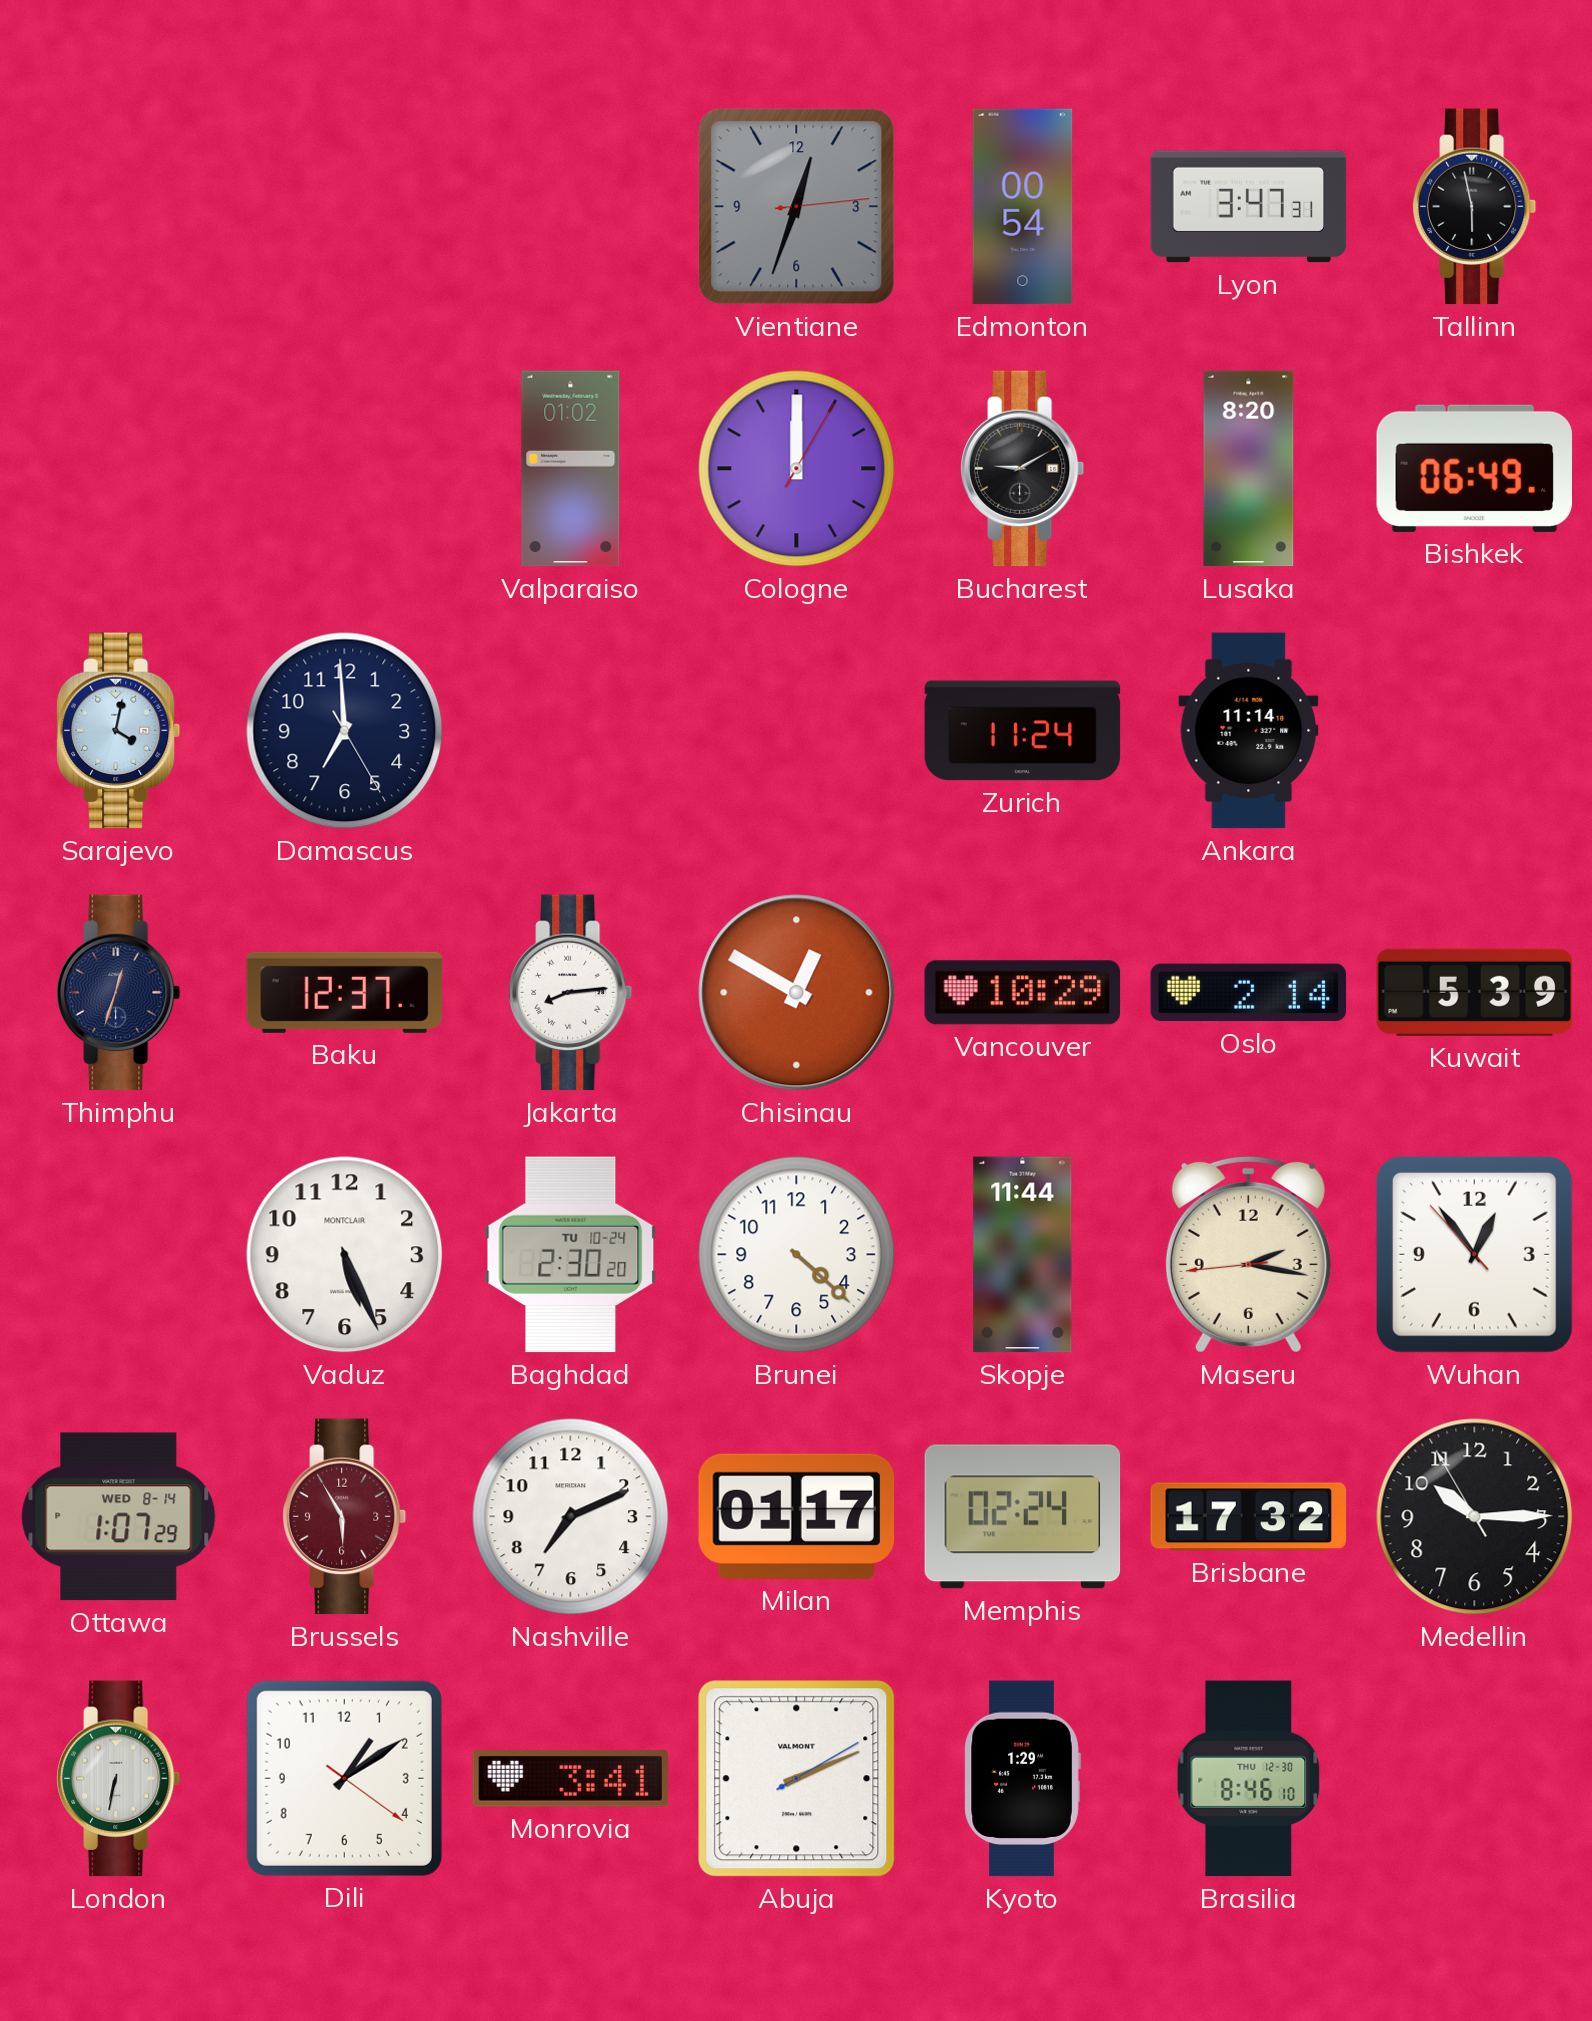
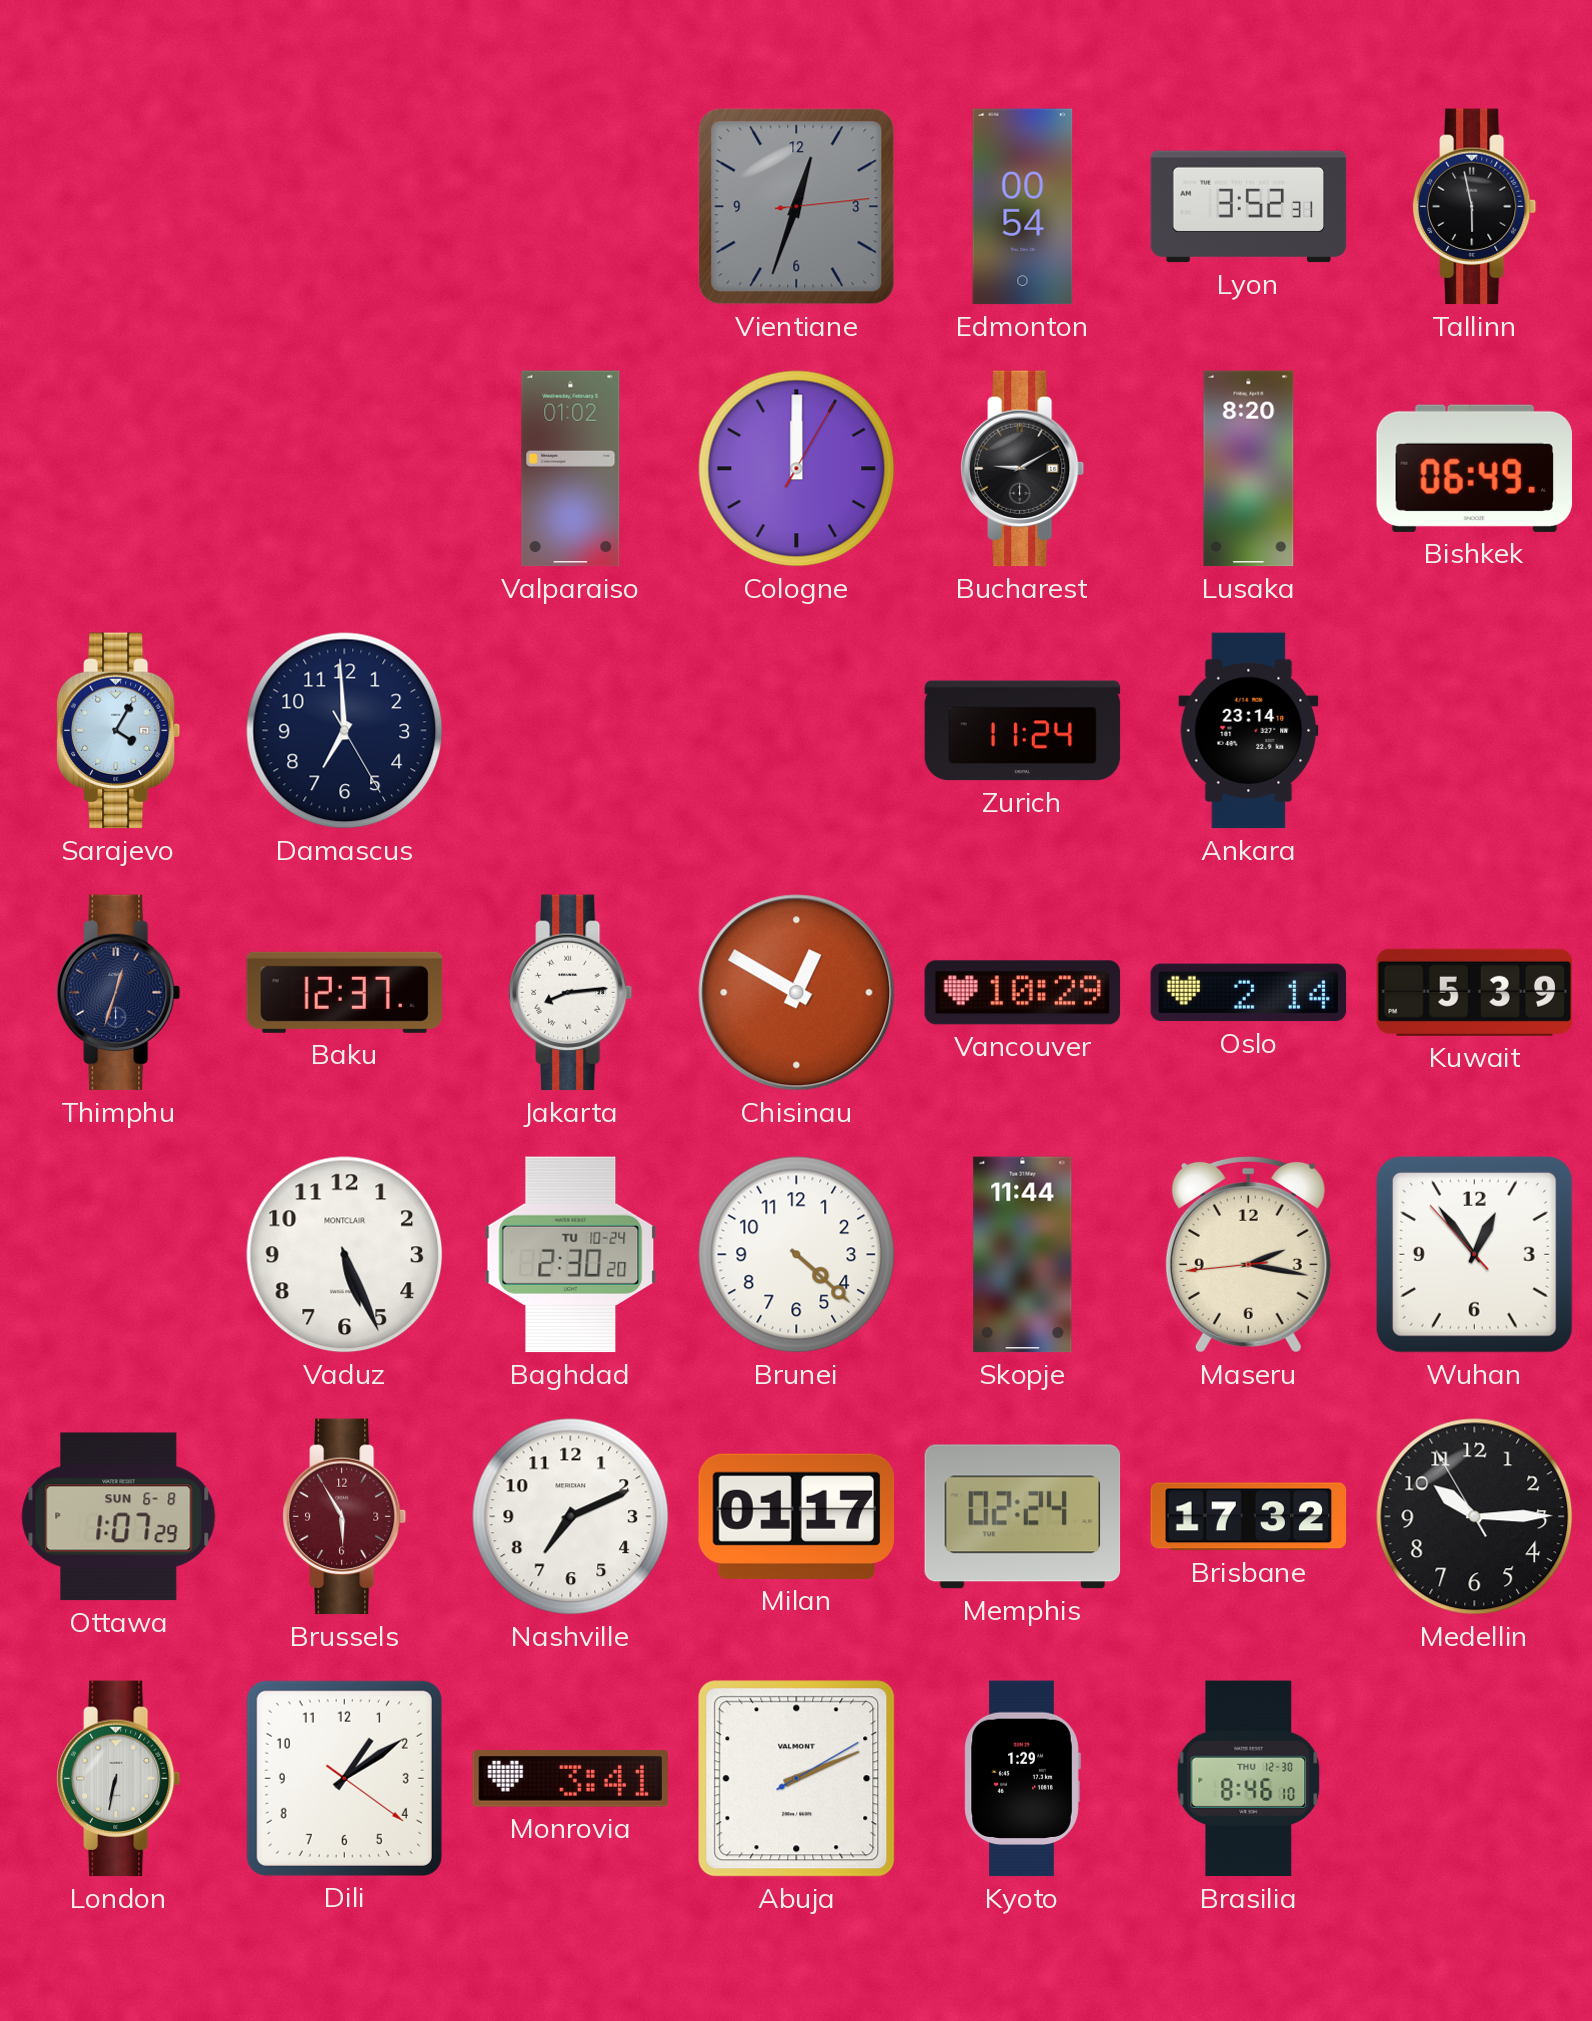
Lyon: 3:47 -> 3:52
Sarajevo: 4:02 -> 4:05
Ankara: 11:14 -> 23:14
Ottawa date: WED 8-14 -> SUN 6-8
